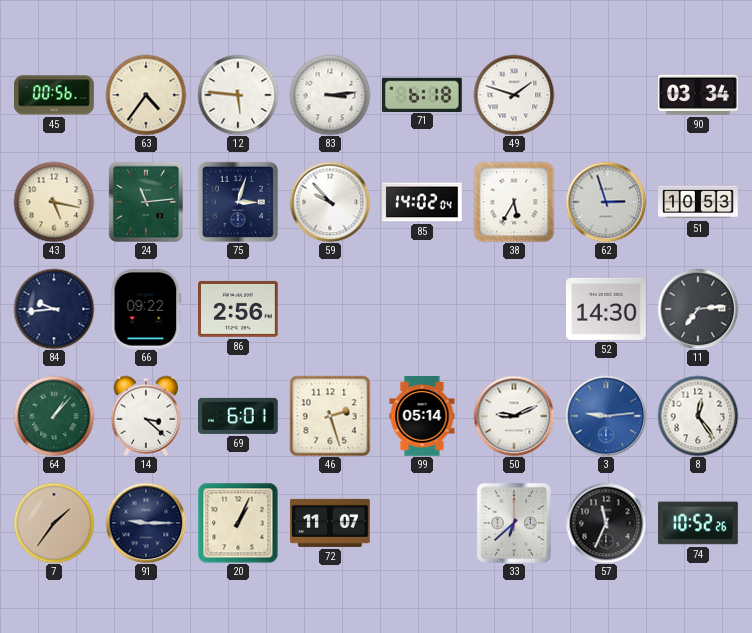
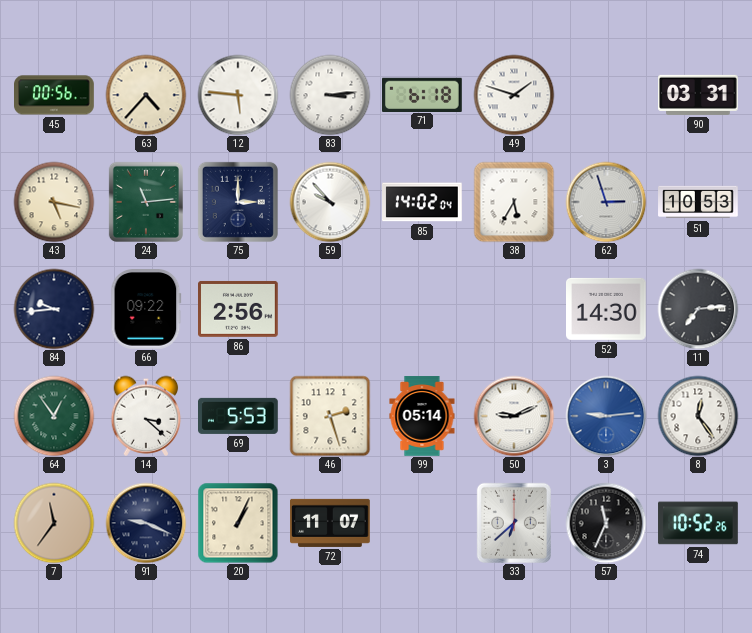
63: 4:36 -> 4:37
90: 03:34 -> 03:31
75: 3:03 -> 3:00
64: 1:07 -> 12:54
69: 6:01 -> 5:53
7: 1:36 -> 11:36
91: 9:15 -> 9:19
